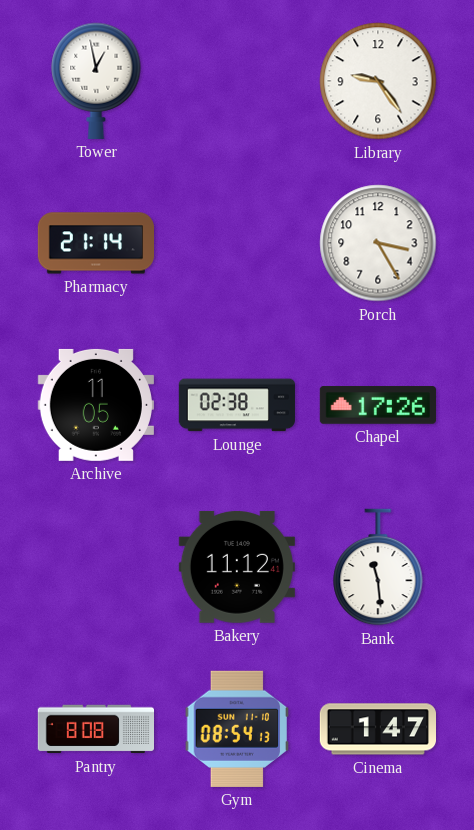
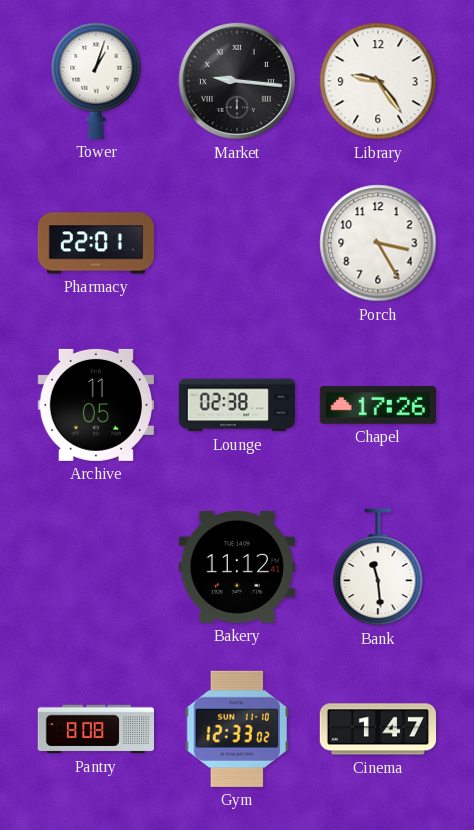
Tower: 12:58 -> 1:03
Market: none -> 9:16
Pharmacy: 21:14 -> 22:01
Gym: 08:54 -> 12:33
